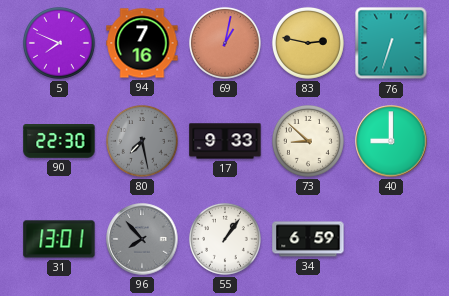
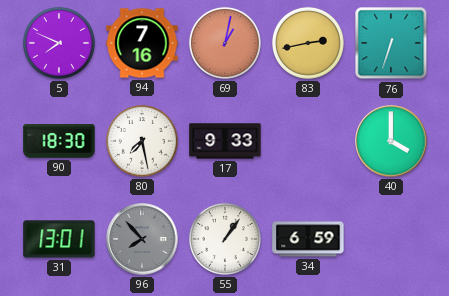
83: 2:47 -> 2:43
90: 22:30 -> 18:30
80 dial: grey -> white
73: 8:52 -> none
40: 9:00 -> 4:00
